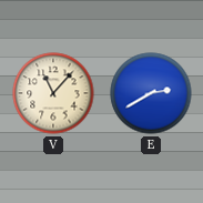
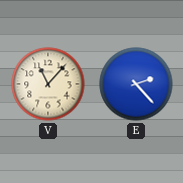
E: 2:40 -> 2:23
